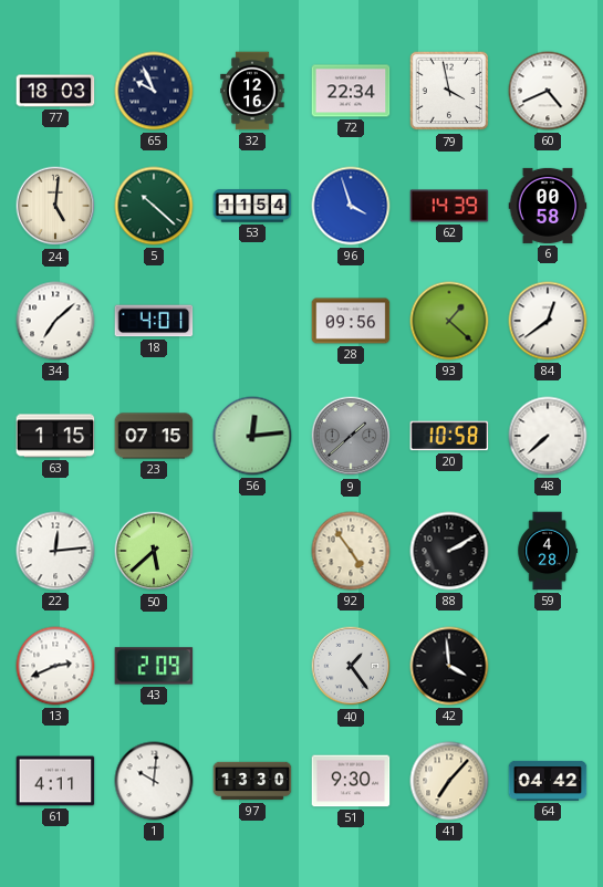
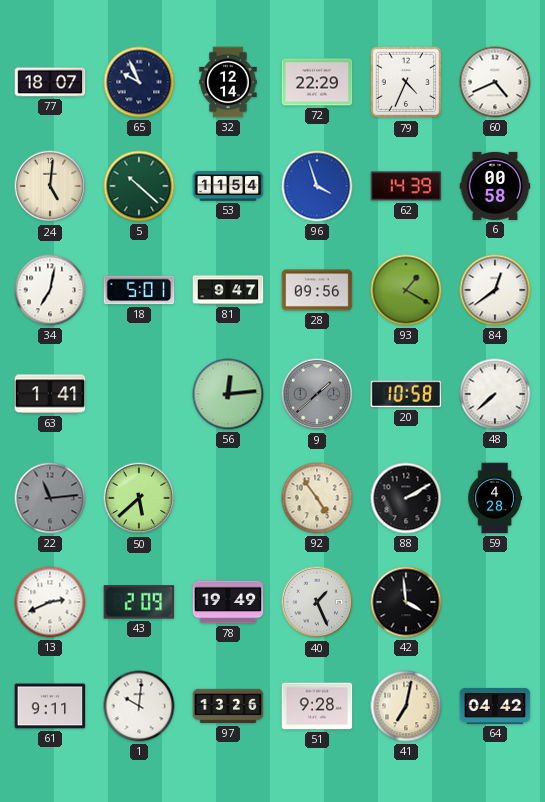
77: 18:03 -> 18:07
32: 12:16 -> 12:14
72: 22:34 -> 22:29
79: 3:58 -> 4:34
34: 7:08 -> 7:02
18: 4:01 -> 5:01
81: none -> 9:47
93: 1:22 -> 1:20
63: 1:15 -> 1:41
23: 07:15 -> none
22: 12:14 -> 11:14
22 dial: white -> grey
78: none -> 19:49
40: 1:24 -> 1:26
61: 4:11 -> 9:11
97: 13:30 -> 13:26
51: 9:30 -> 9:28
41: 7:07 -> 7:02
